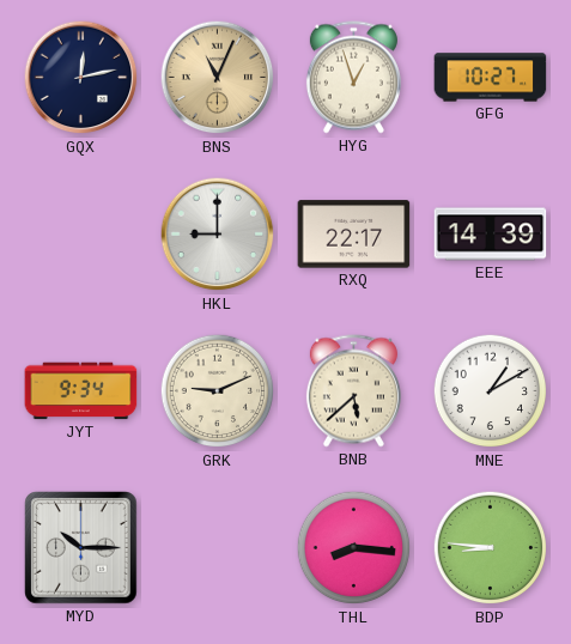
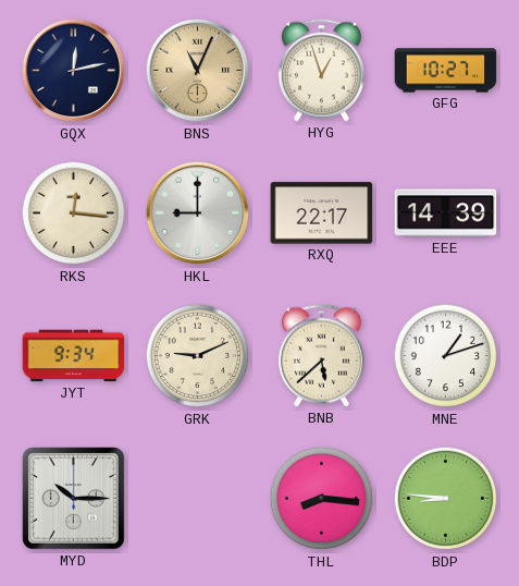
RKS: none -> 12:16
MNE: 1:10 -> 1:12
